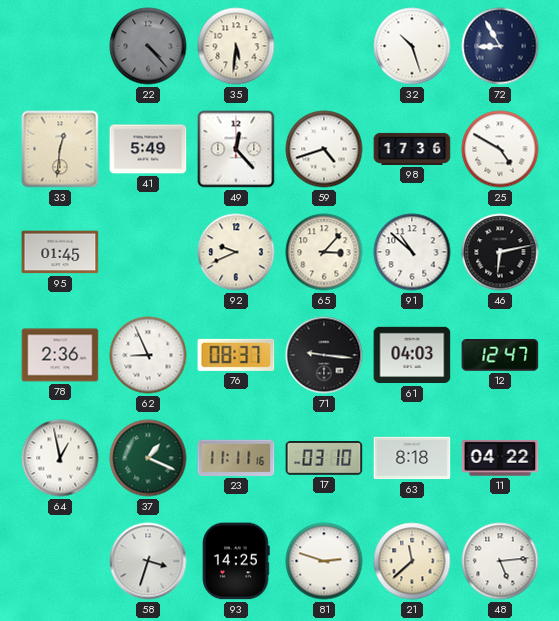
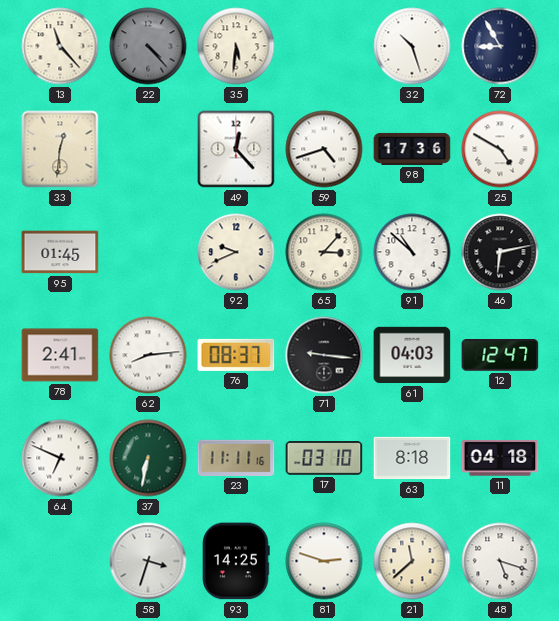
13: none -> 11:23
41: 5:49 -> none
78: 2:36 -> 2:41
62: 8:56 -> 8:14
64: 12:58 -> 6:49
37: 1:19 -> 6:32
11: 04:22 -> 04:18
48: 5:14 -> 5:18
